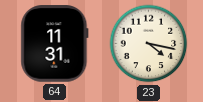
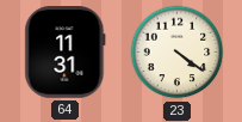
23: 4:17 -> 4:21
